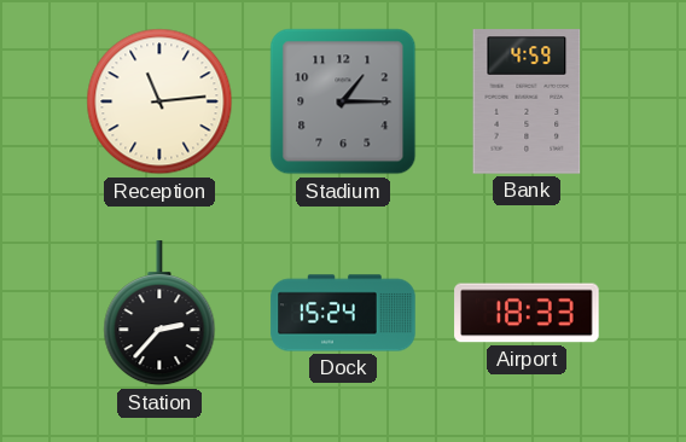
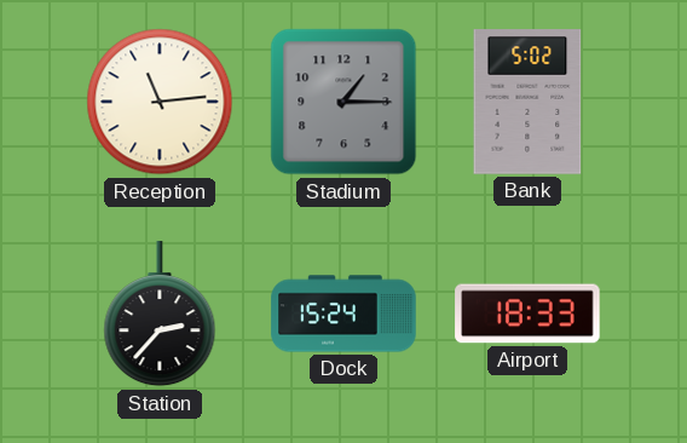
Bank: 4:59 -> 5:02
